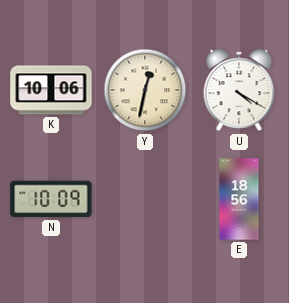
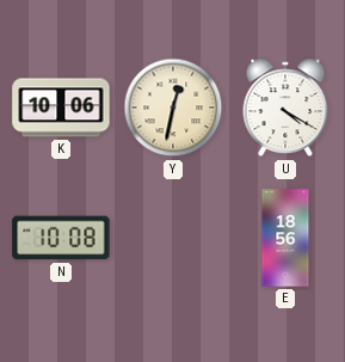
N: 10:09 -> 10:08
